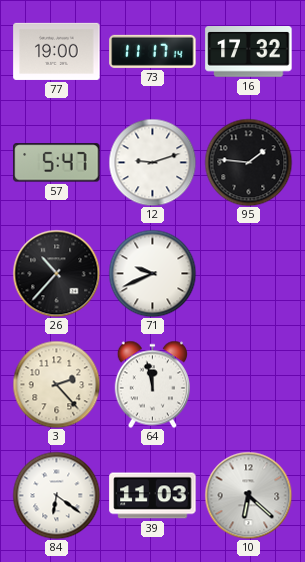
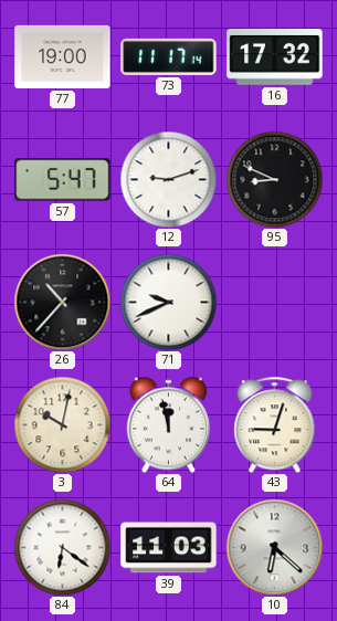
95: 1:46 -> 8:49
3: 2:23 -> 10:02
43: none -> 9:03
